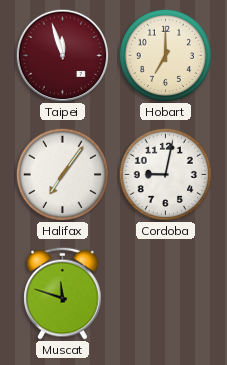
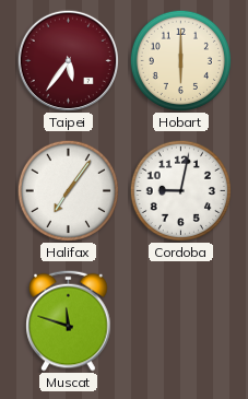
Taipei: 11:57 -> 5:36
Hobart: 7:00 -> 6:00
